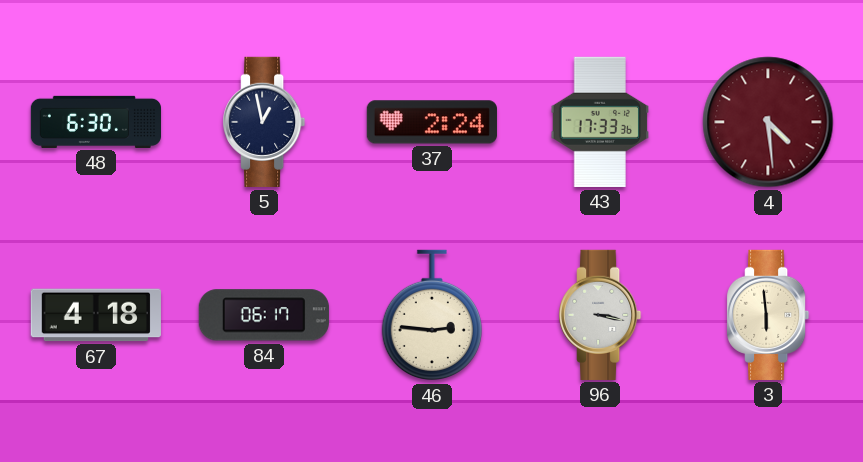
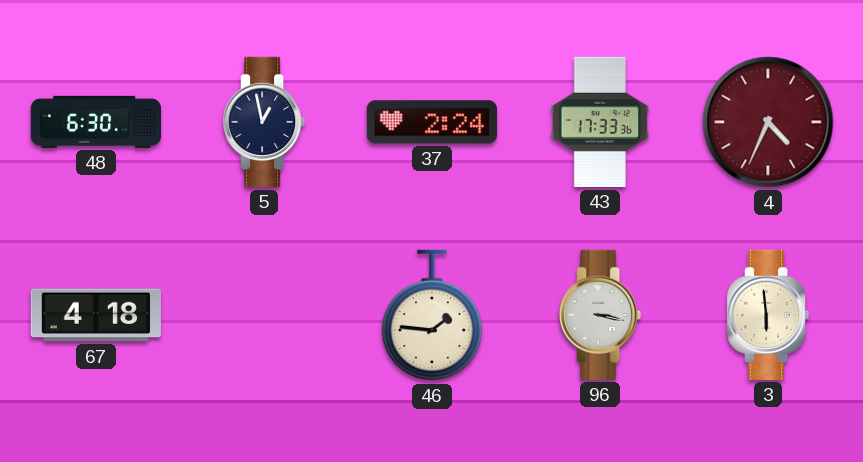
4: 4:29 -> 4:34
84: 06:17 -> none
46: 2:46 -> 1:46
